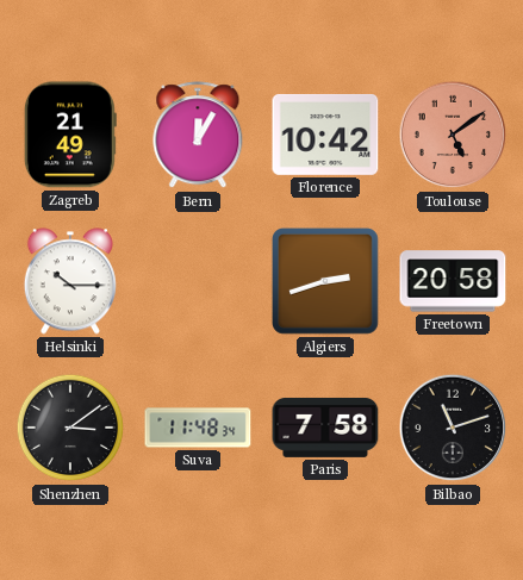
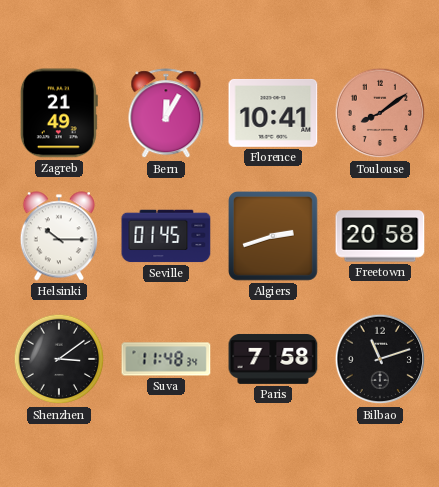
Florence: 10:42 -> 10:41
Toulouse: 5:09 -> 8:09
Seville: none -> 01:45
